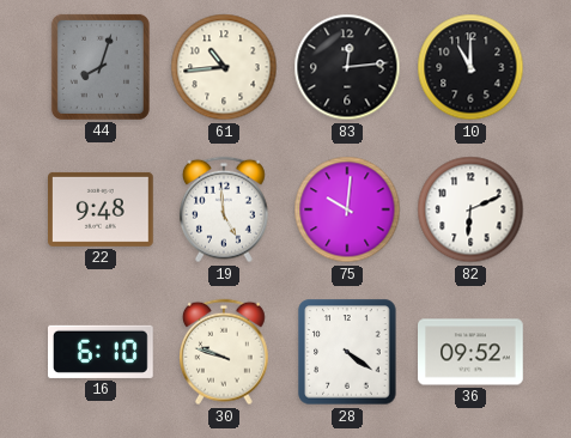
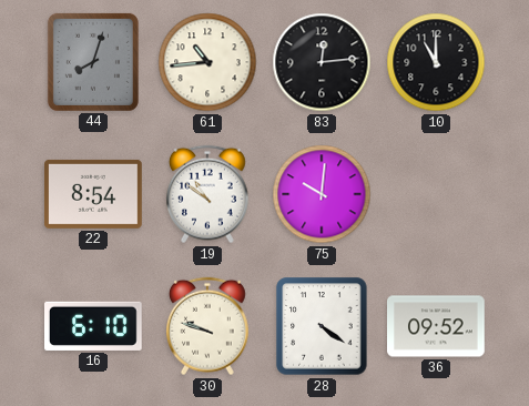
22: 9:48 -> 8:54
19: 4:59 -> 10:51
82: 6:11 -> none
